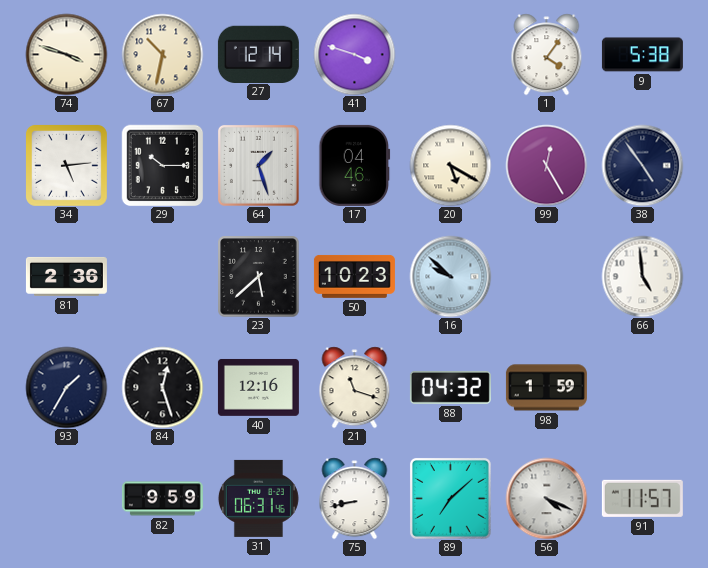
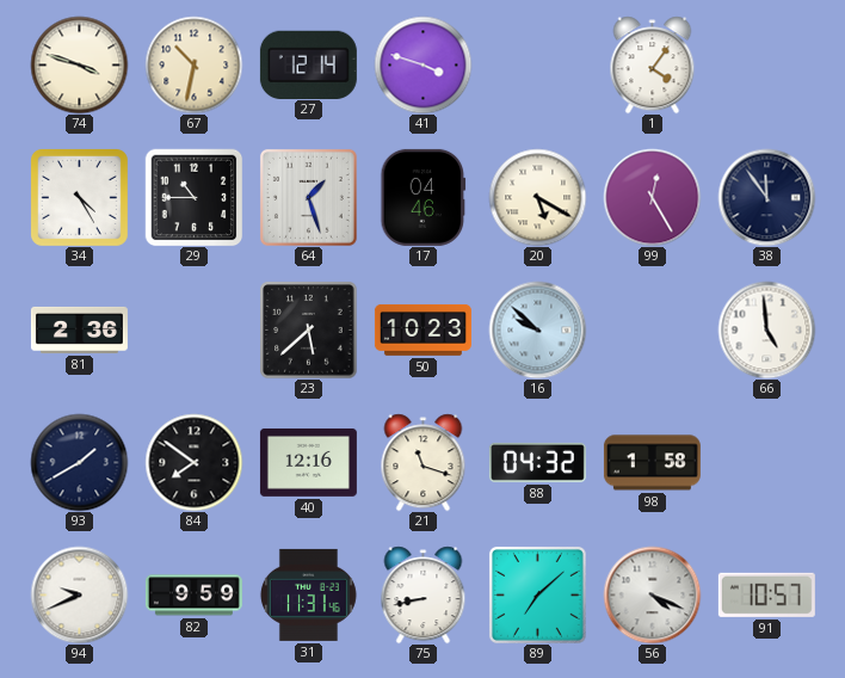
9: 5:38 -> none
34: 5:14 -> 4:25
29: 10:15 -> 10:45
38: 4:54 -> 11:54
93: 1:35 -> 1:40
84: 12:27 -> 7:51
98: 1:59 -> 1:58
94: none -> 9:41
31: 06:31 -> 11:31
91: 11:57 -> 10:57
